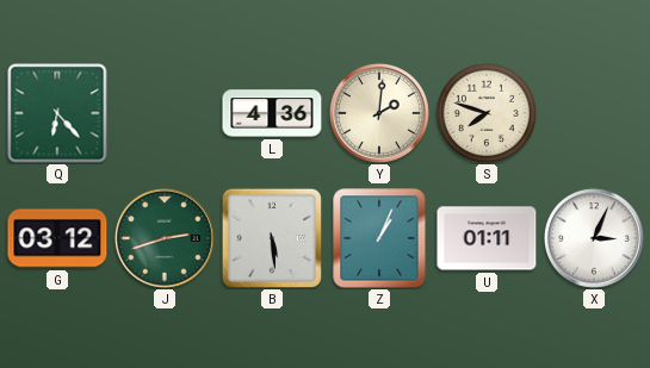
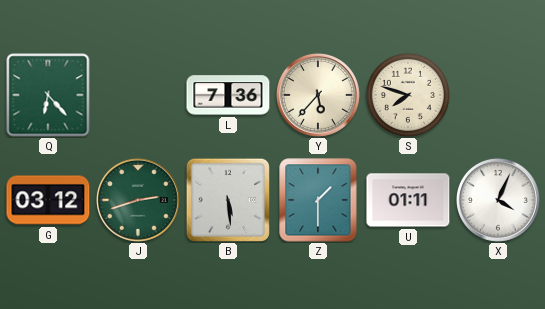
L: 4:36 -> 7:36
Y: 2:01 -> 5:37
Z: 1:04 -> 1:30
X: 3:04 -> 4:04
